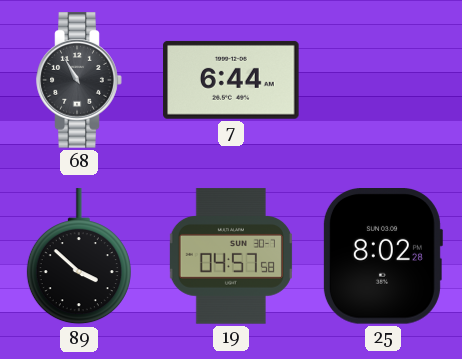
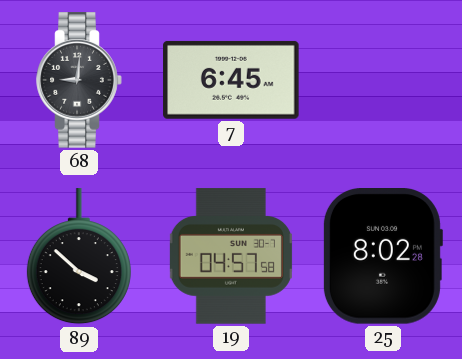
68: 10:55 -> 9:01
7: 6:44 -> 6:45
